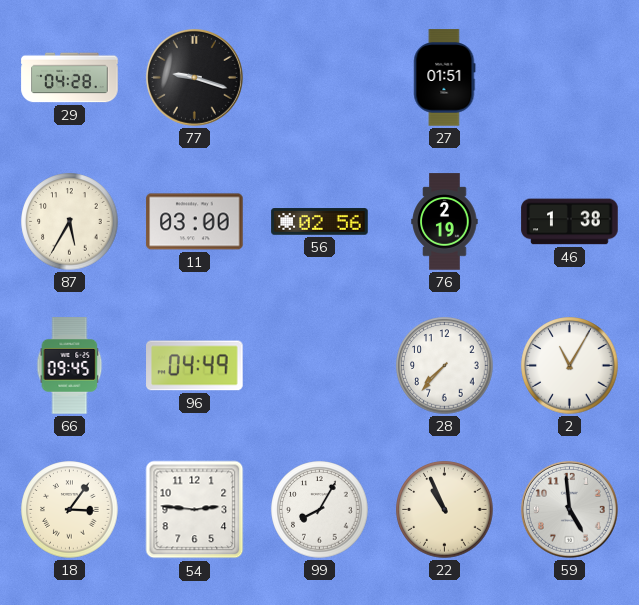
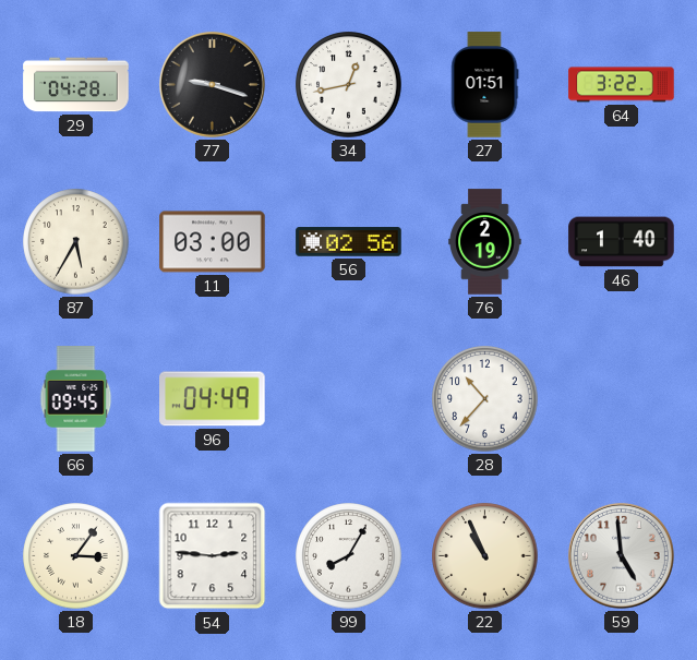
34: none -> 12:43
64: none -> 3:22
46: 1:38 -> 1:40
28: 7:37 -> 10:37
2: 11:05 -> none
